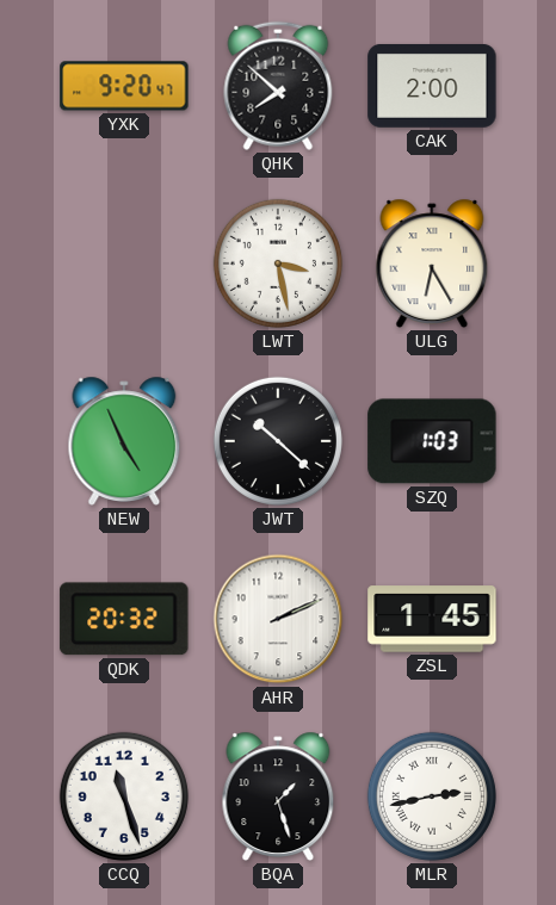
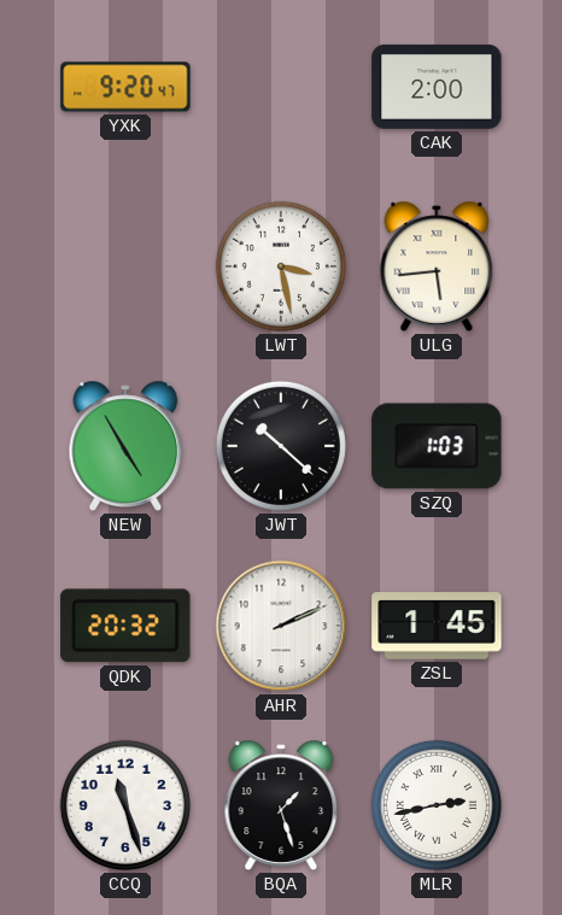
QHK: 7:52 -> none
ULG: 6:25 -> 5:44
NEW: 4:56 -> 4:55
